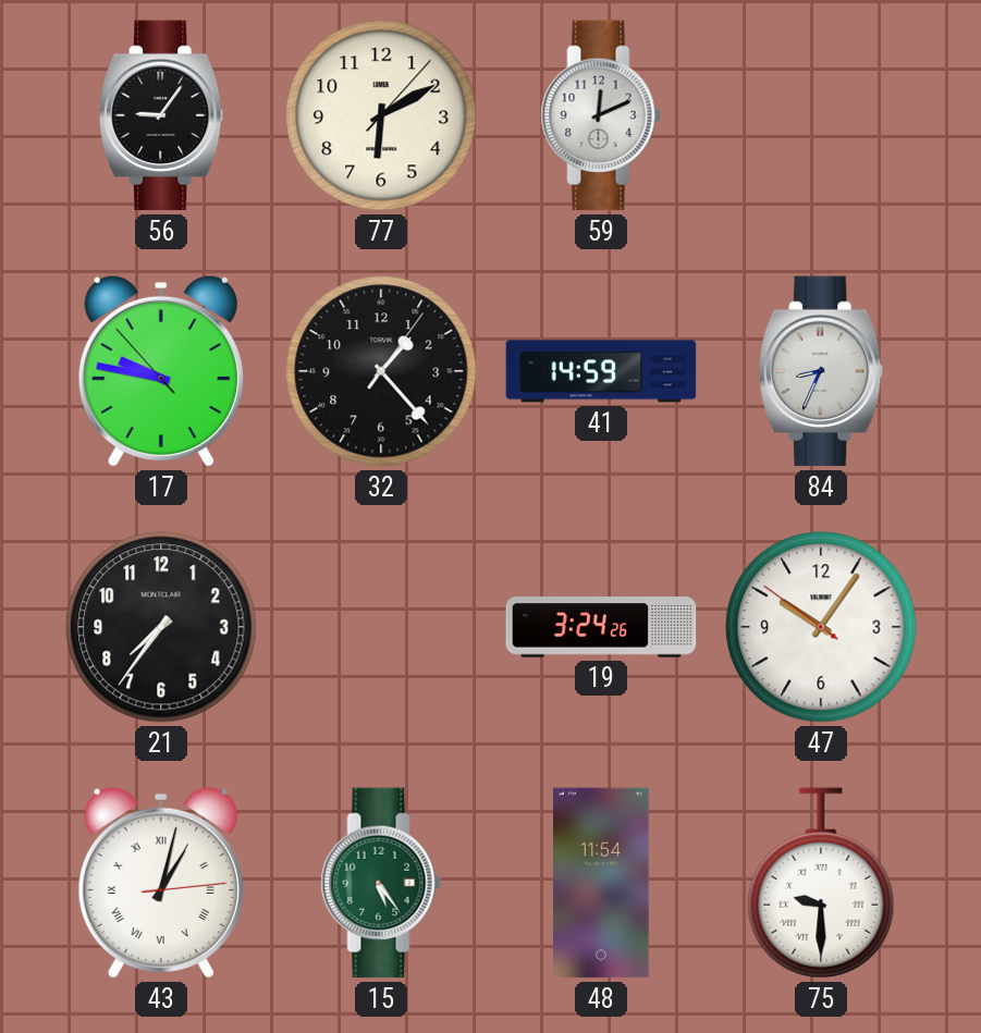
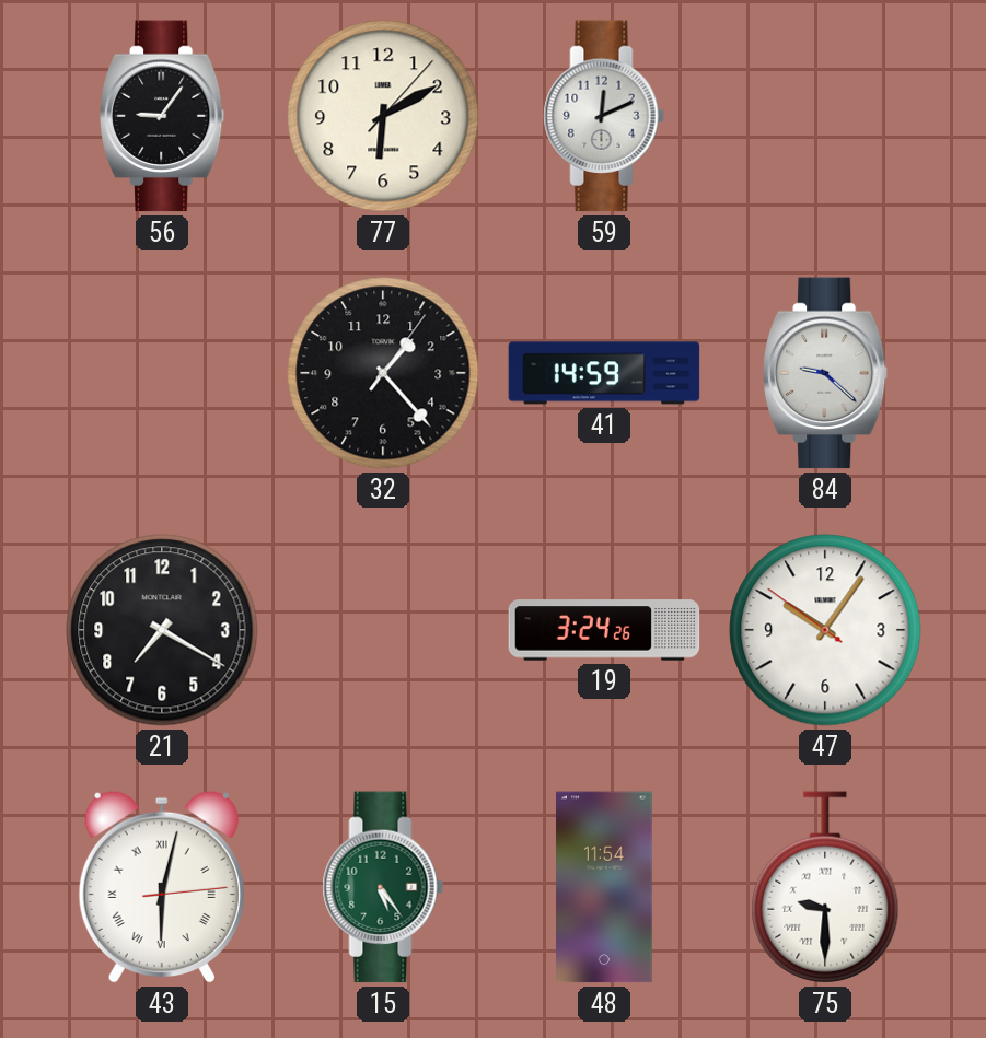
17: 9:46 -> none
84: 8:34 -> 9:22
21: 7:36 -> 7:20
43: 1:02 -> 6:02
